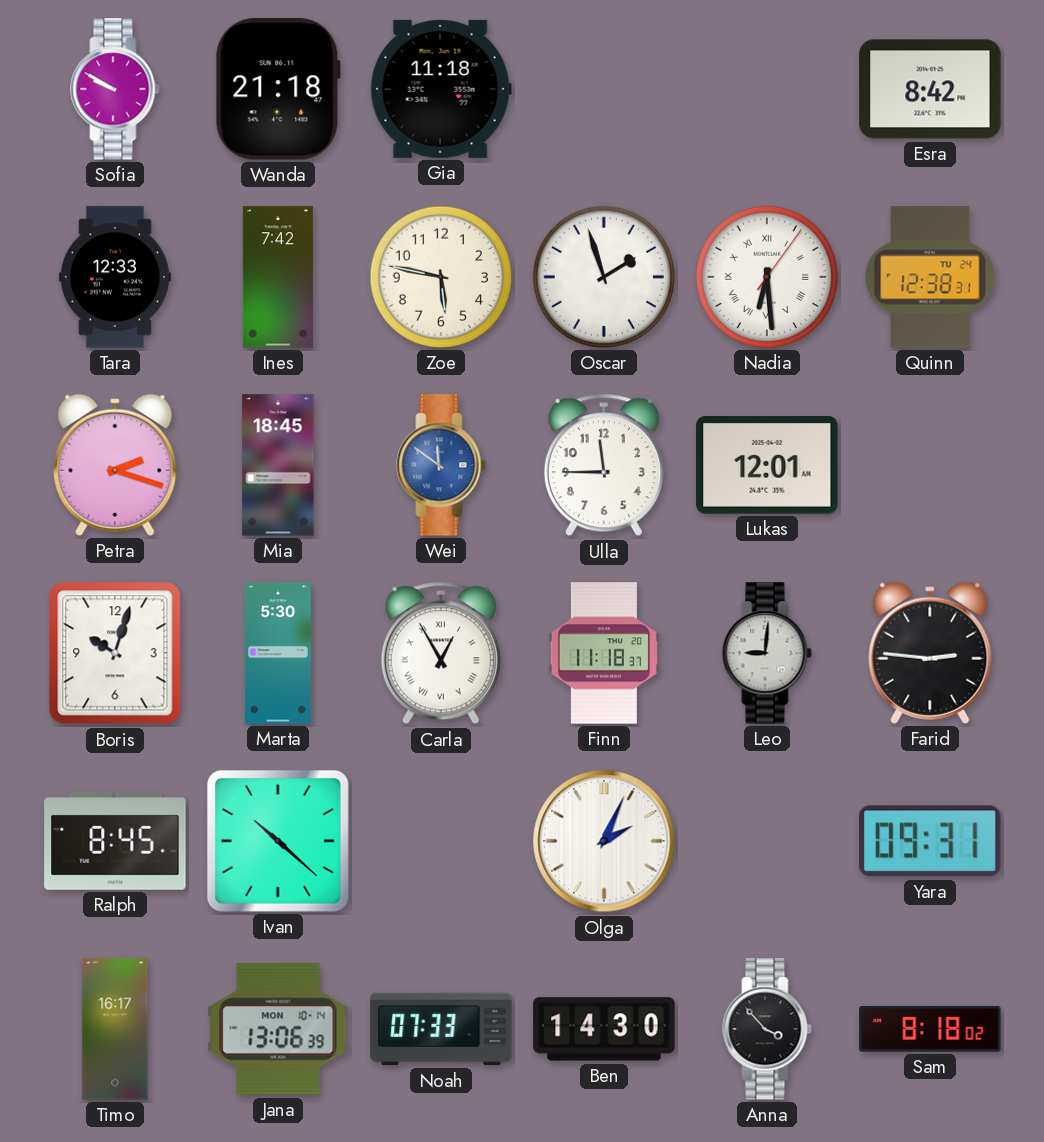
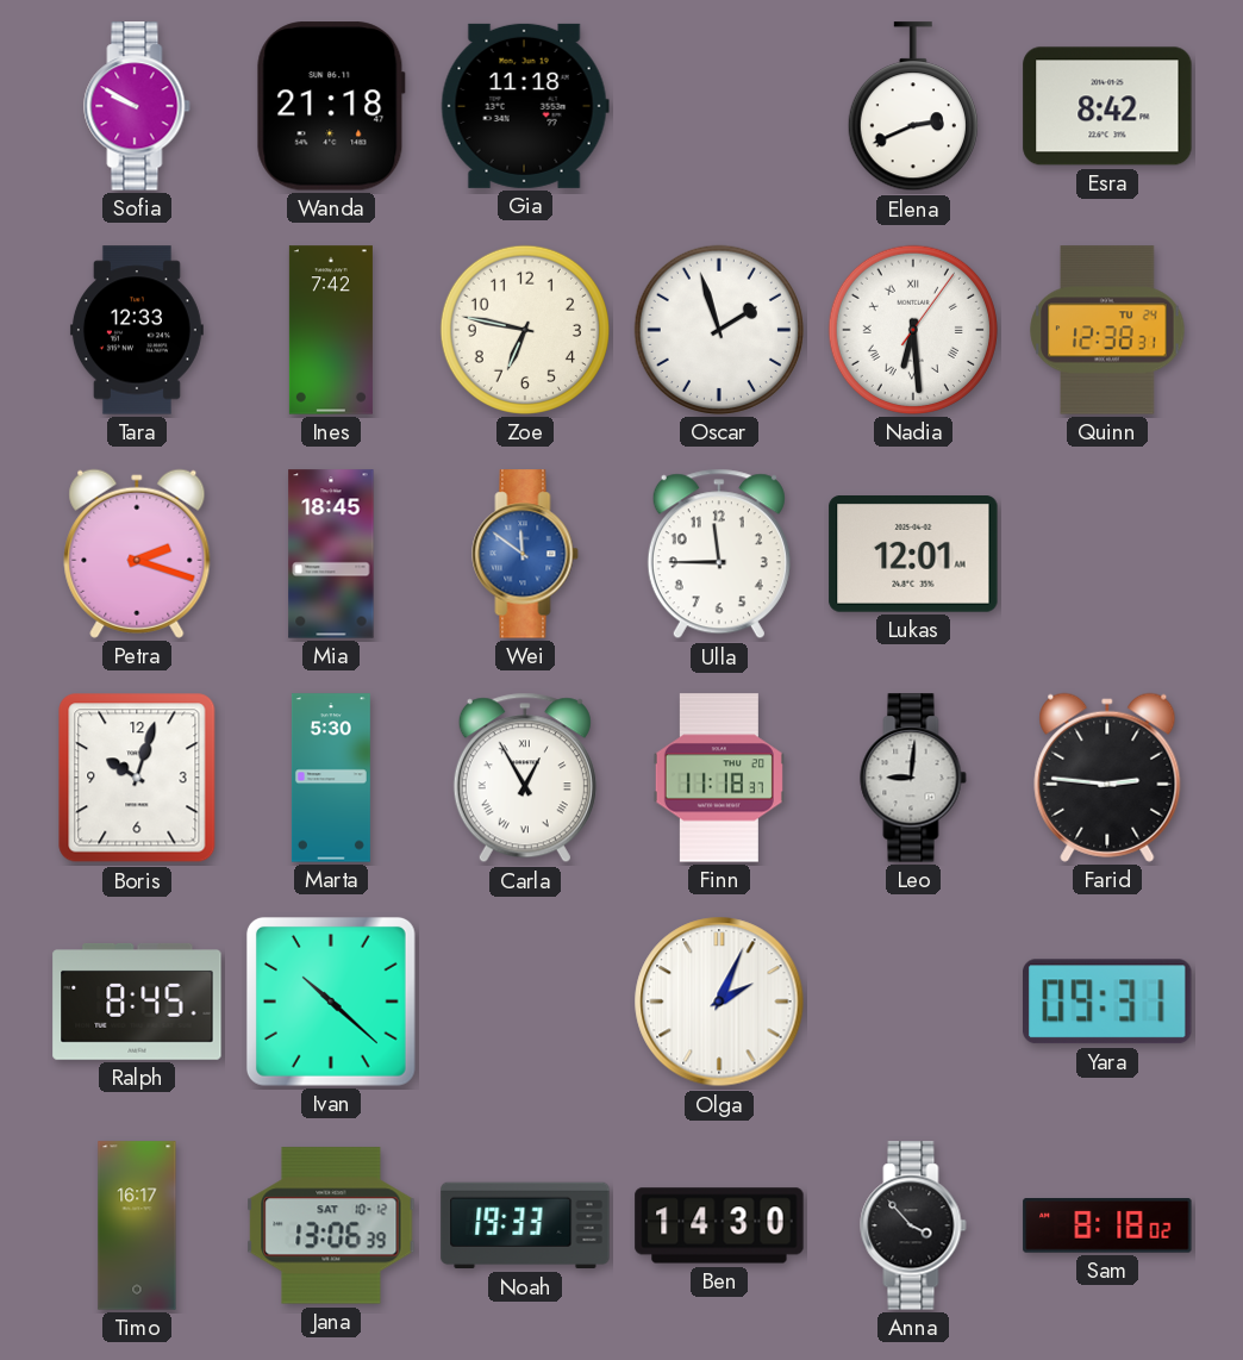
Elena: none -> 2:41
Zoe: 5:47 -> 6:47
Jana date: MON 10-14 -> SAT 10-12
Noah: 07:33 -> 19:33
